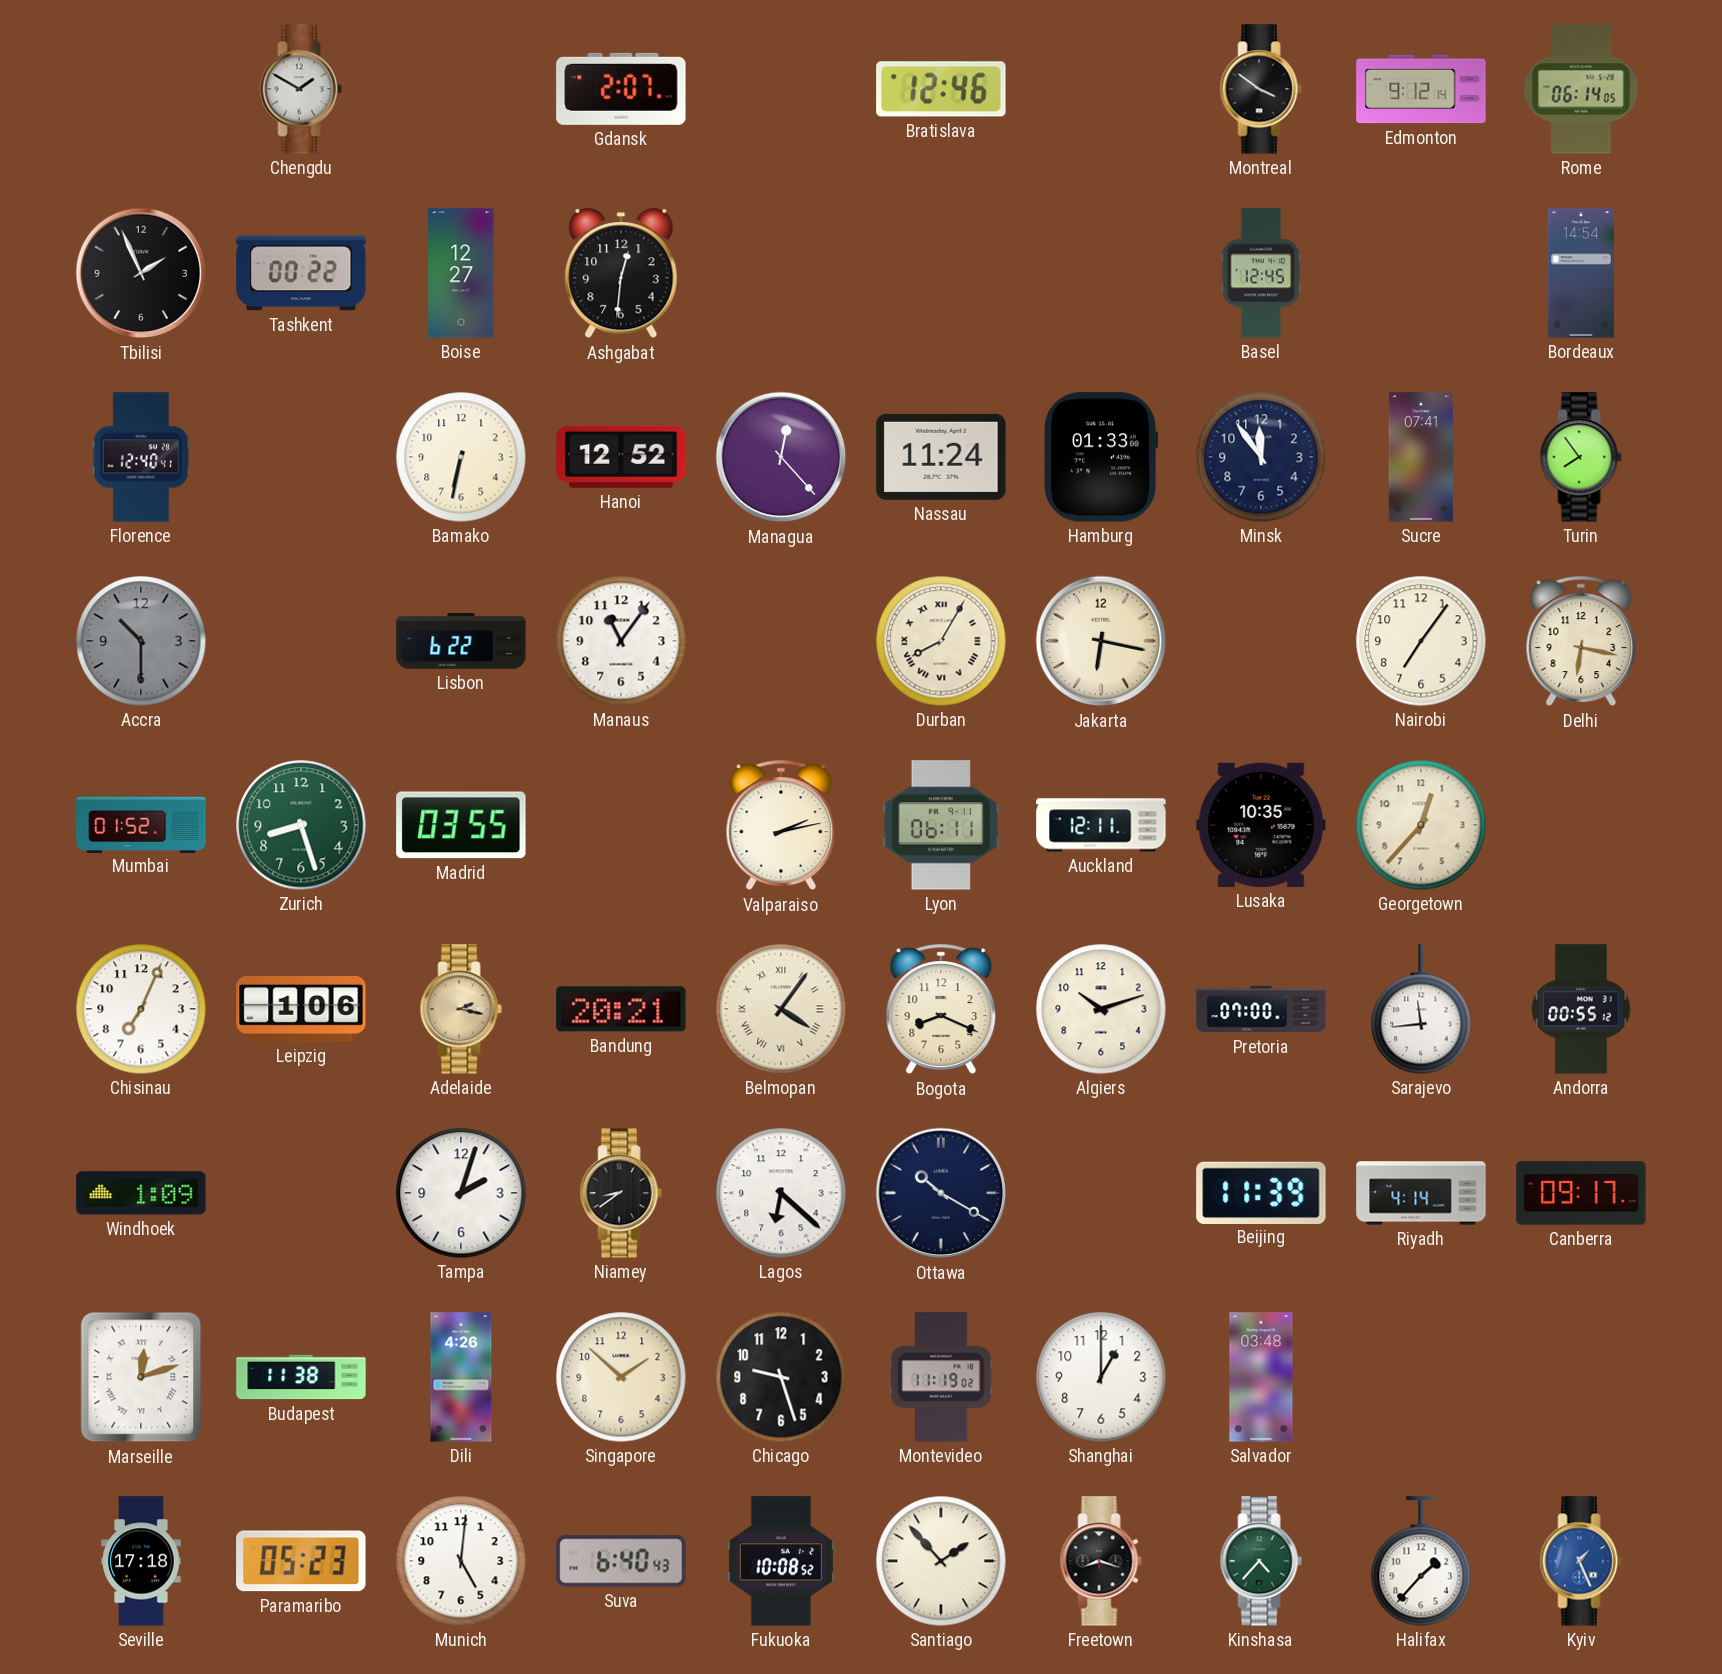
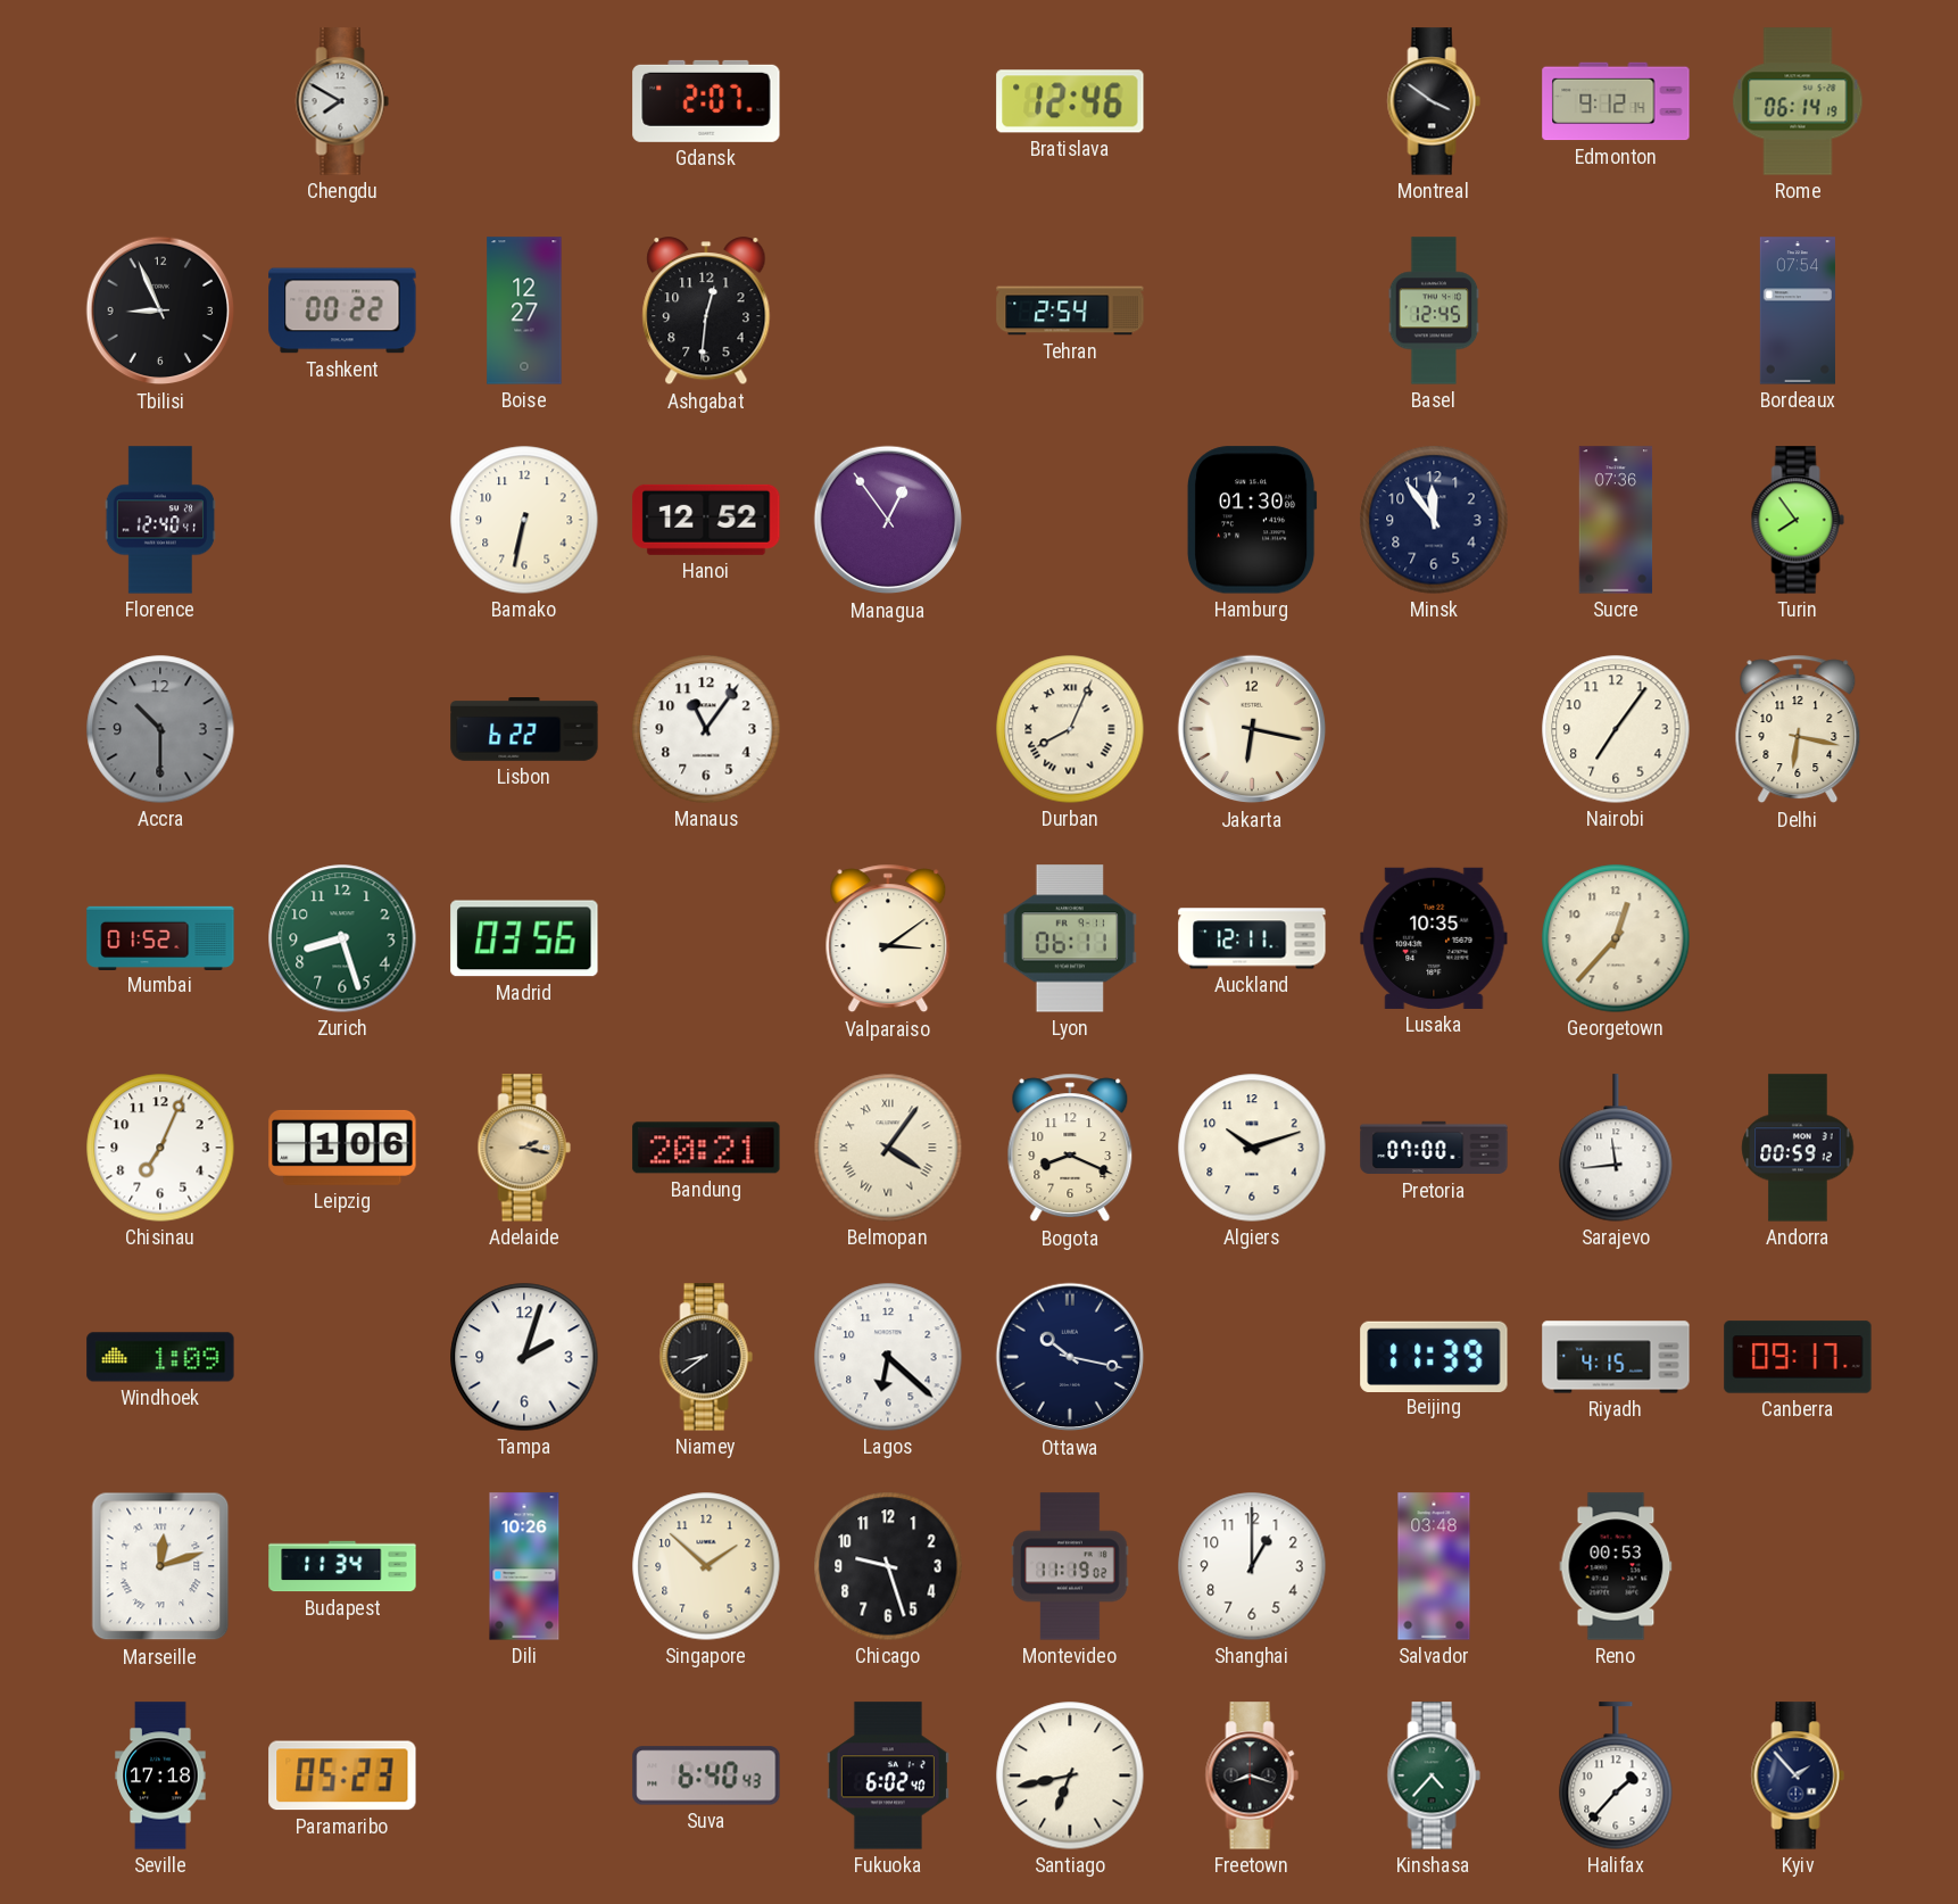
Chengdu: 1:50 -> 7:50
Rome: 06:14:05 -> 06:14:19
Tbilisi: 1:56 -> 8:56
Tehran: none -> 2:54
Bordeaux: 14:54 -> 07:54
Managua: 12:23 -> 12:54
Nassau: 11:24 -> none
Hamburg: 01:33 -> 01:30
Sucre: 07:41 -> 07:36
Durban: 8:05 -> 8:04
Madrid: 03:55 -> 03:56
Valparaiso: 2:13 -> 3:09
Andorra: 00:55 -> 00:59
Ottawa: 10:20 -> 10:17
Riyadh: 4:14 -> 4:15
Budapest: 11:38 -> 11:34
Dili: 4:26 -> 10:26
Reno: none -> 00:53
Munich: 5:01 -> none
Fukuoka: 10:08 -> 6:02
Santiago: 1:53 -> 6:43
Kyiv: 1:26 -> 1:53
Kyiv dial: blue -> navy
